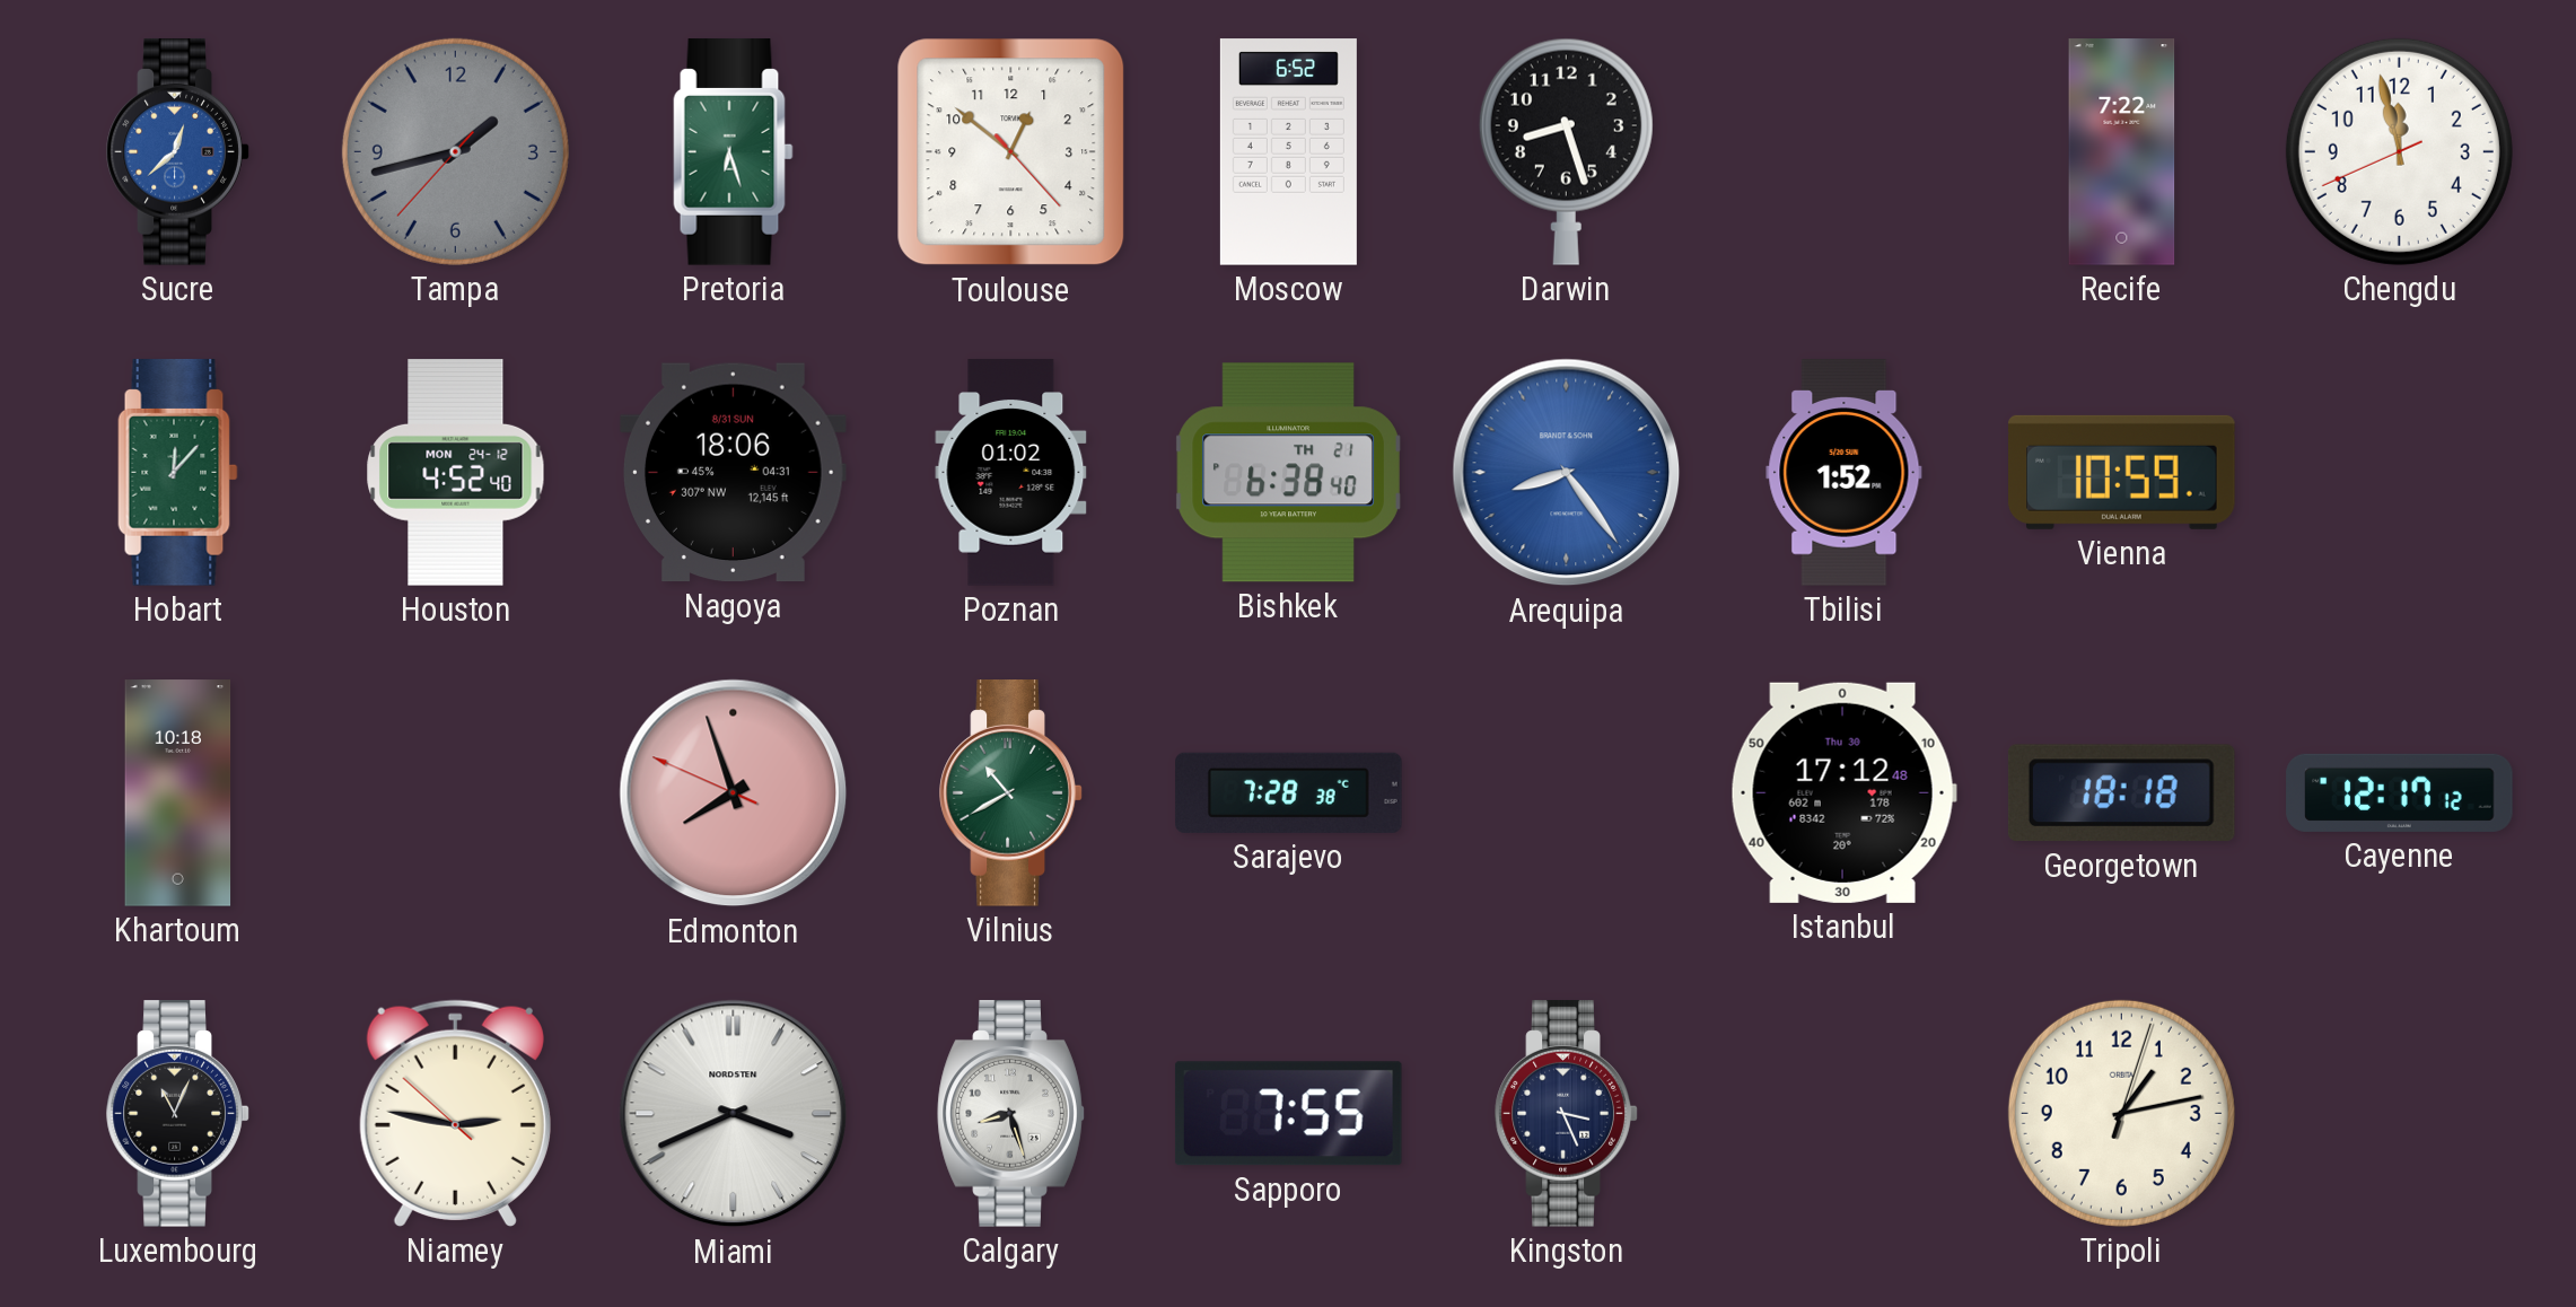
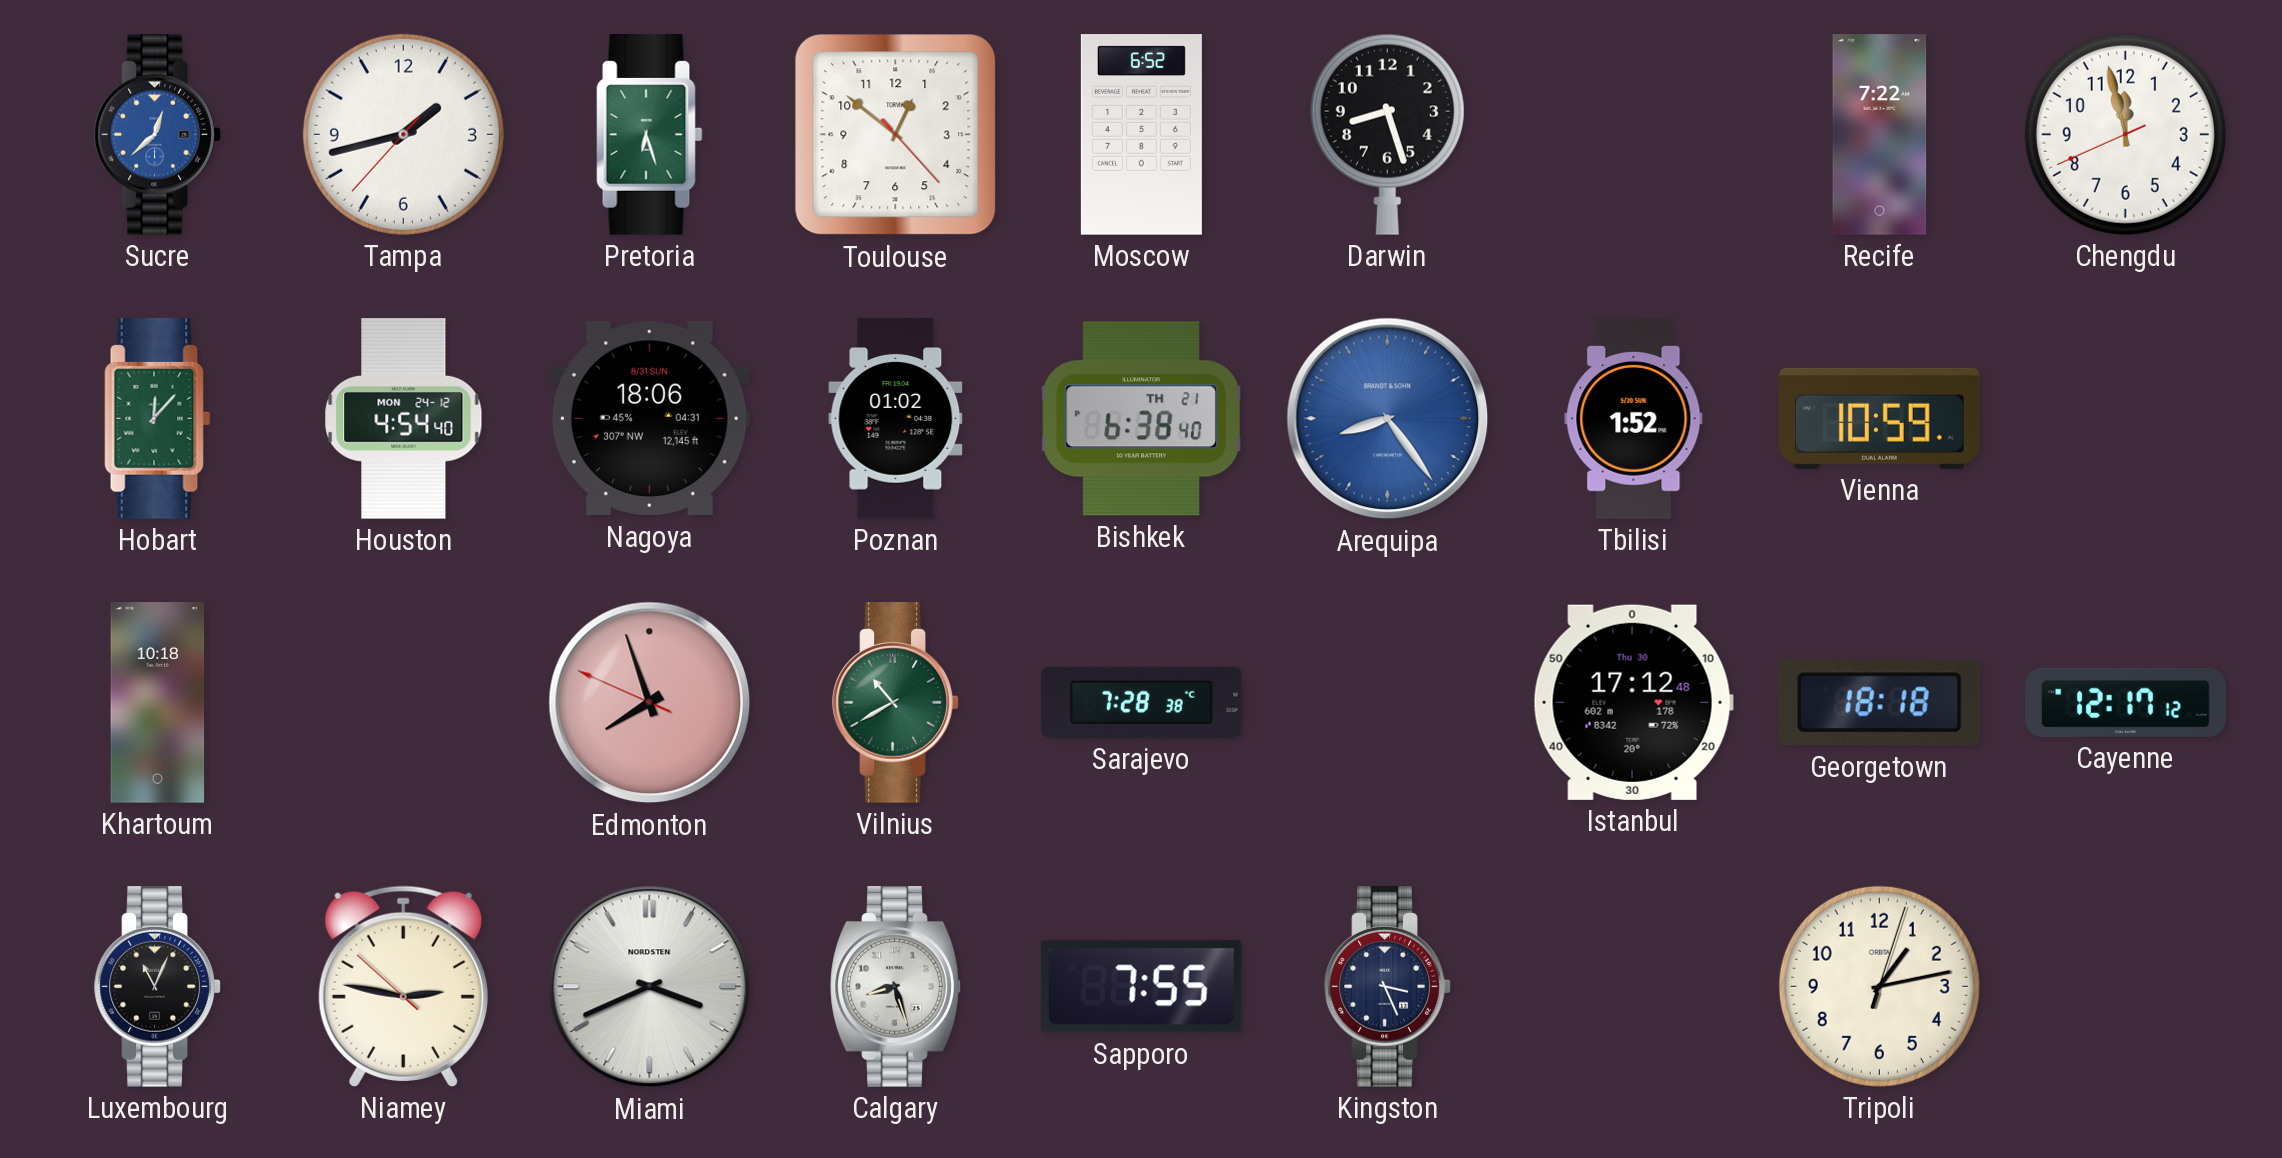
Tampa dial: grey -> white
Houston: 4:52 -> 4:54
